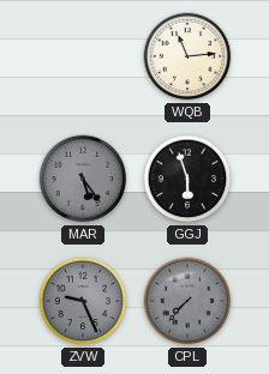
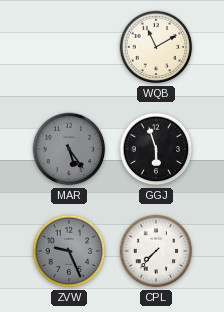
WQB: 11:14 -> 11:10
CPL dial: grey -> white
